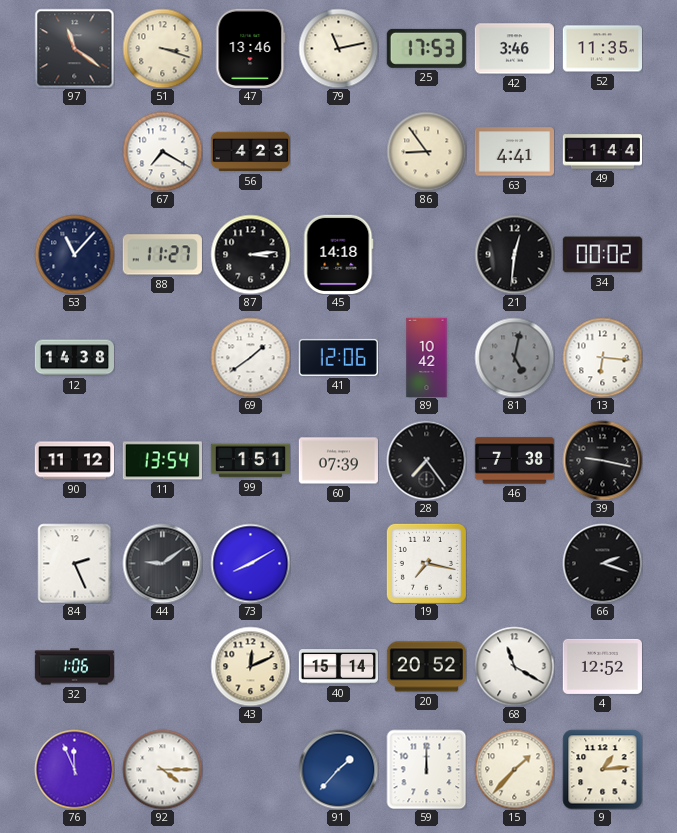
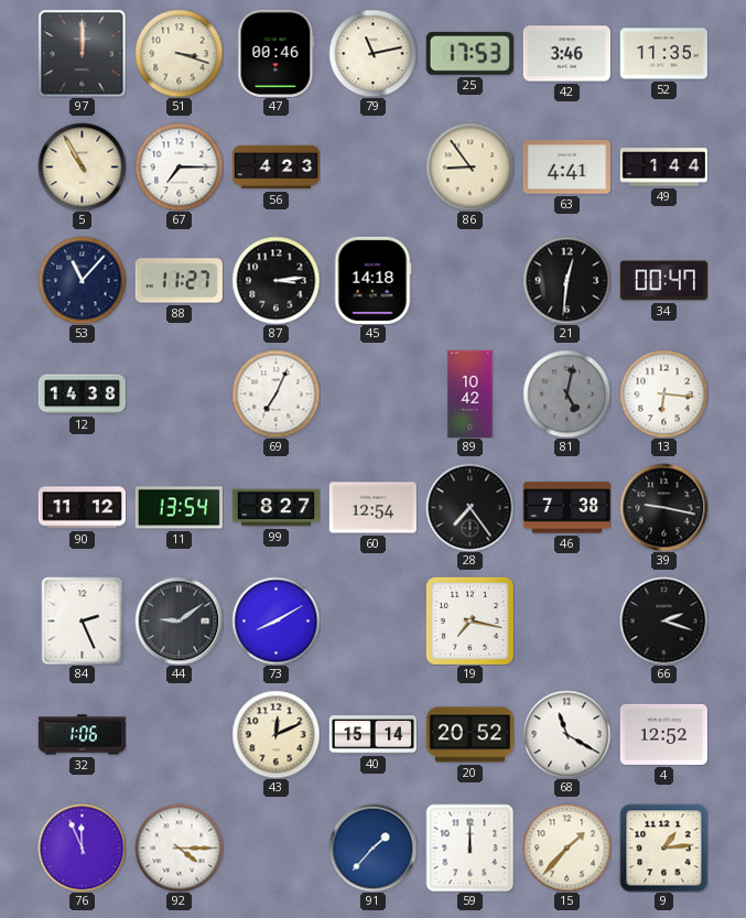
97: 11:21 -> 12:00
47: 13:46 -> 00:46
5: none -> 10:55
67: 7:20 -> 7:15
34: 00:02 -> 00:47
69: 1:39 -> 7:04
41: 12:06 -> none
99: 1:51 -> 8:27
60: 07:39 -> 12:54
